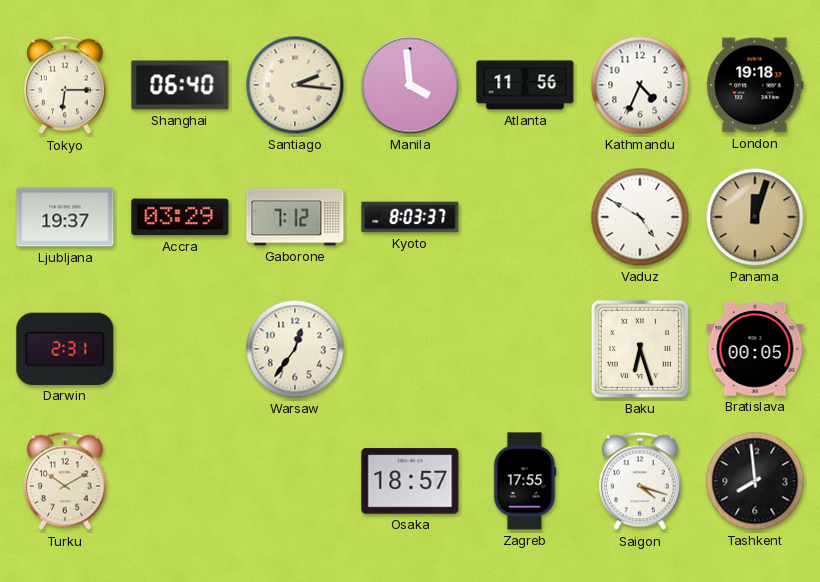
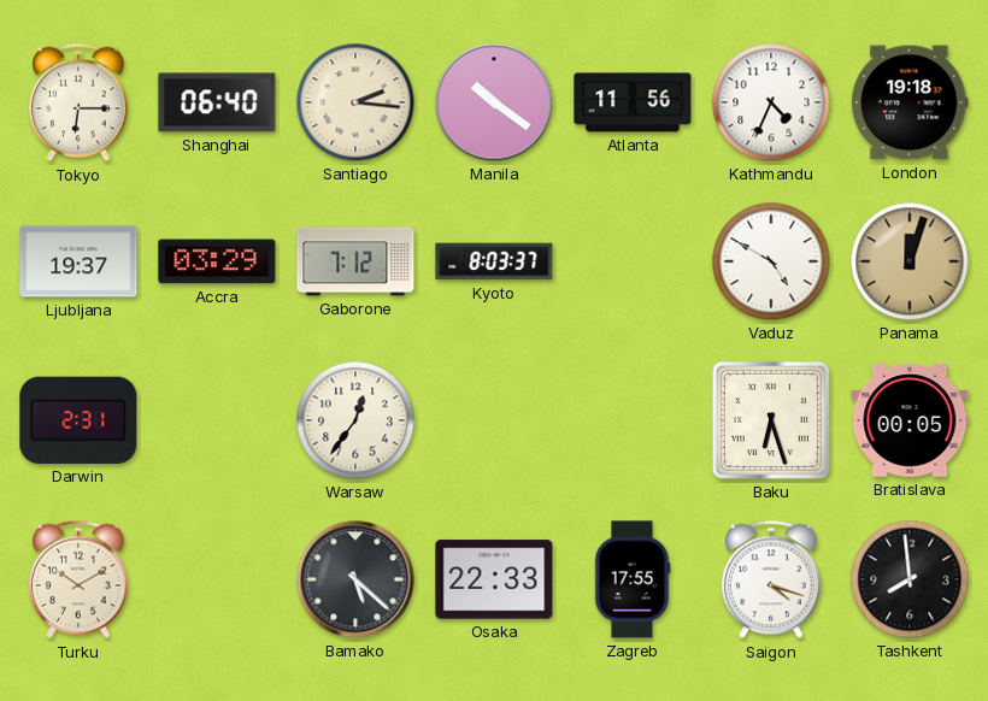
Manila: 3:59 -> 10:21
Bamako: none -> 5:22
Osaka: 18:57 -> 22:33
